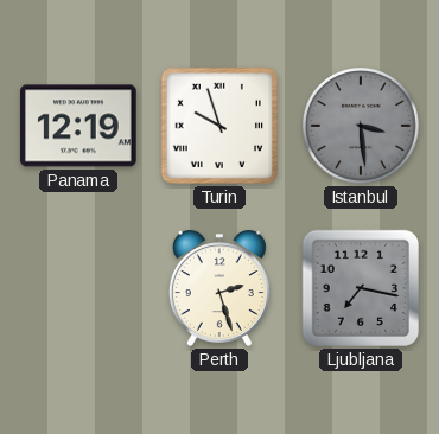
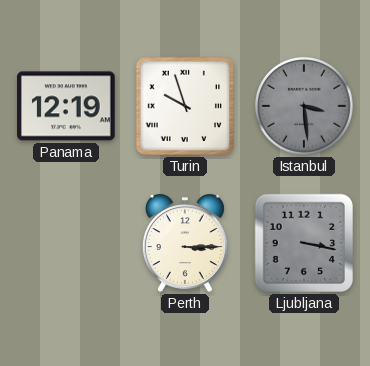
Perth: 2:27 -> 3:15
Ljubljana: 7:17 -> 3:17
